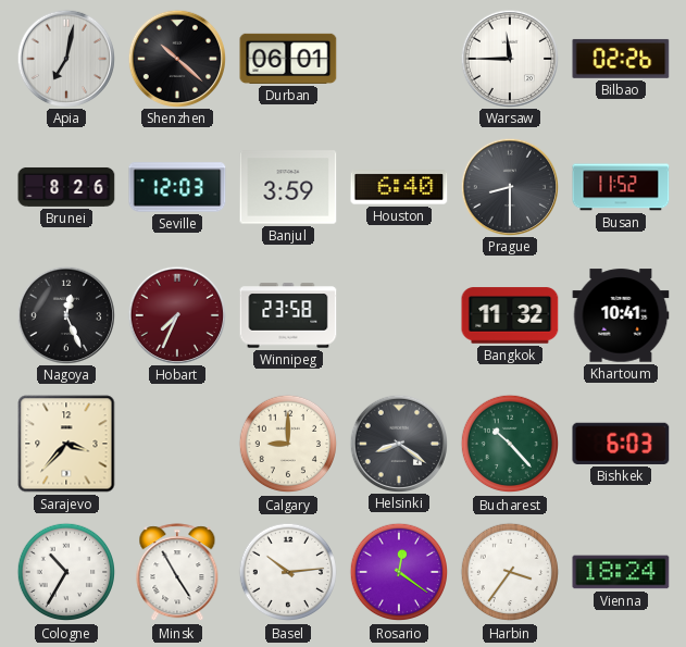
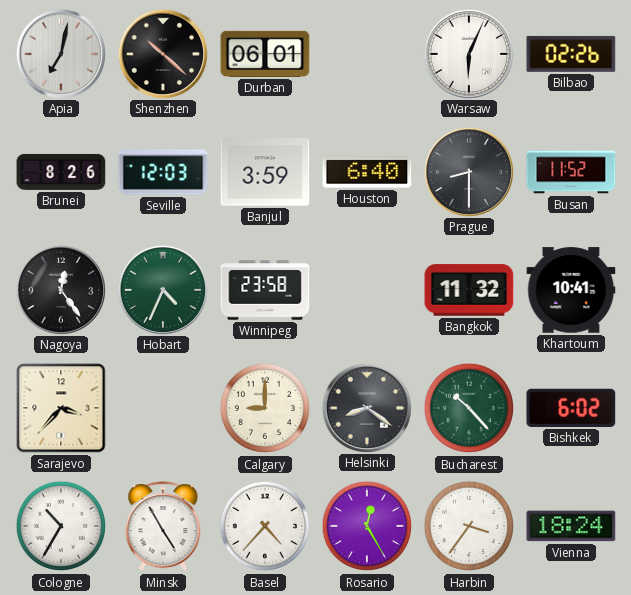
Warsaw: 11:45 -> 6:04
Nagoya: 12:26 -> 12:24
Hobart: 7:34 -> 4:34
Hobart dial: burgundy -> green
Bishkek: 6:03 -> 6:02
Basel: 10:14 -> 4:37
Rosario: 12:21 -> 12:25
